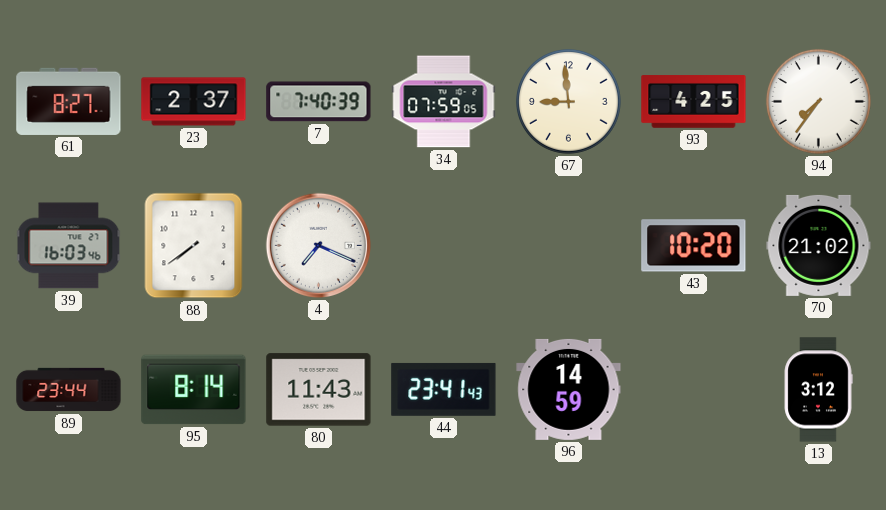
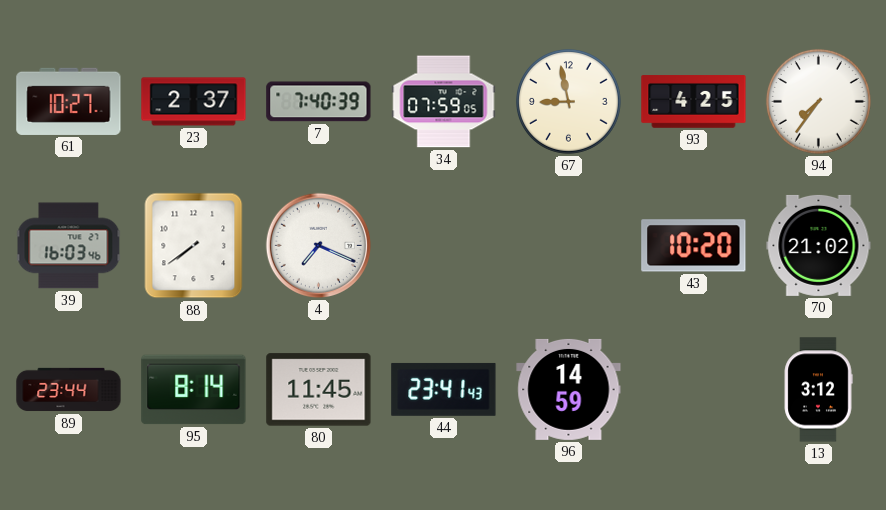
61: 8:27 -> 10:27
67: 8:59 -> 8:58
80: 11:43 -> 11:45
